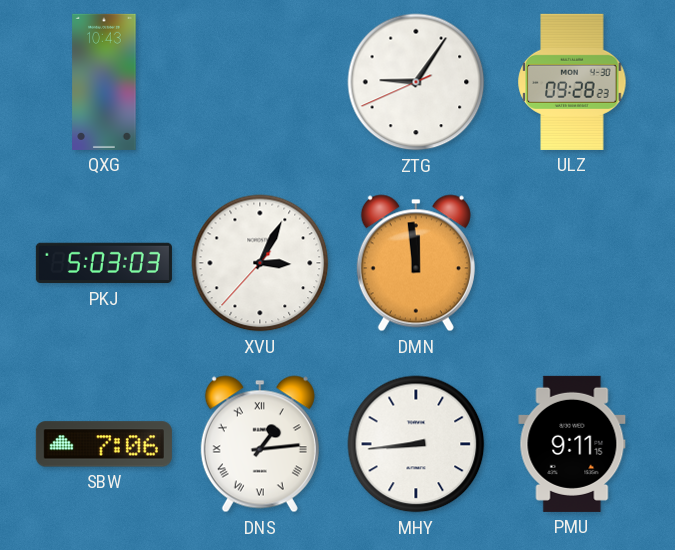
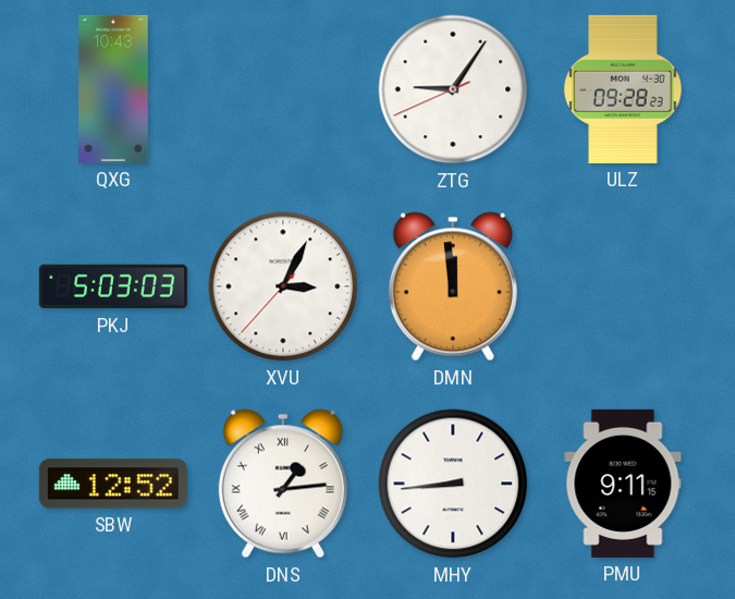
SBW: 7:06 -> 12:52
